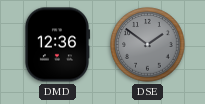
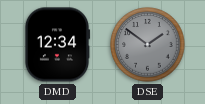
DMD: 12:36 -> 12:34
